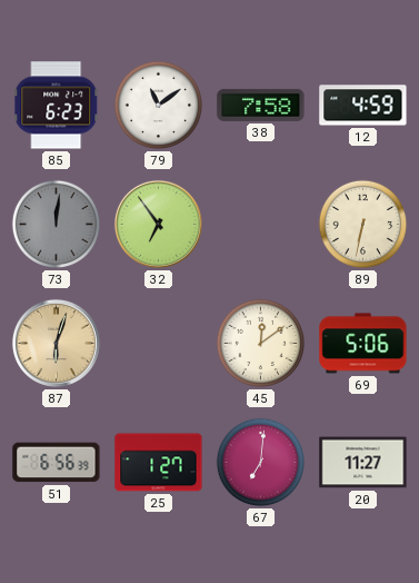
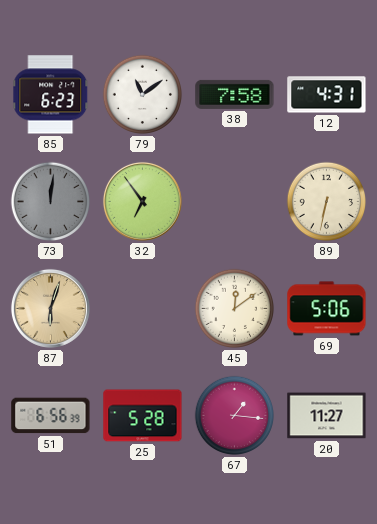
12: 4:59 -> 4:31
25: 1:27 -> 5:28
67: 7:01 -> 1:16
